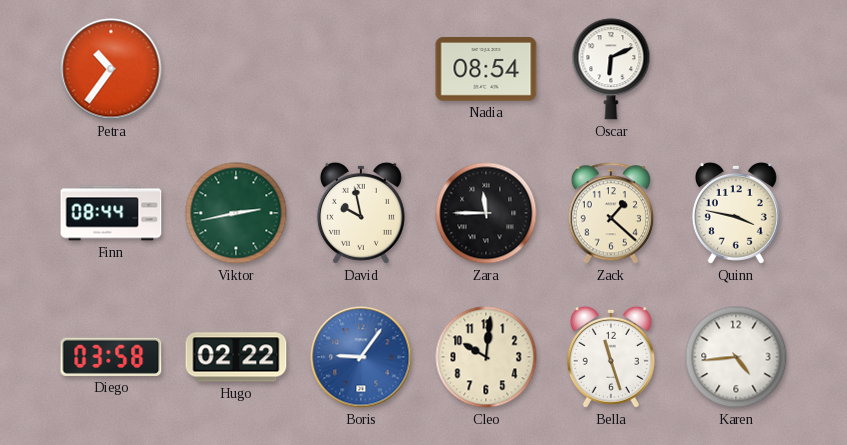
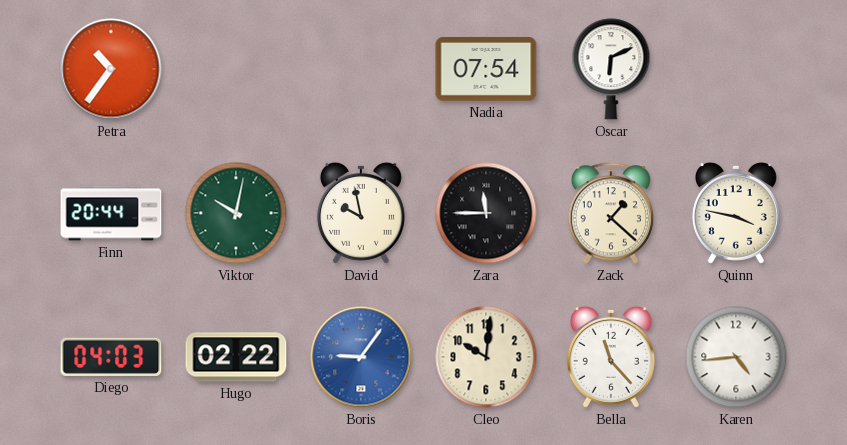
Nadia: 08:54 -> 07:54
Finn: 08:44 -> 20:44
Viktor: 2:43 -> 10:02
Diego: 03:58 -> 04:03
Bella: 11:27 -> 11:23
